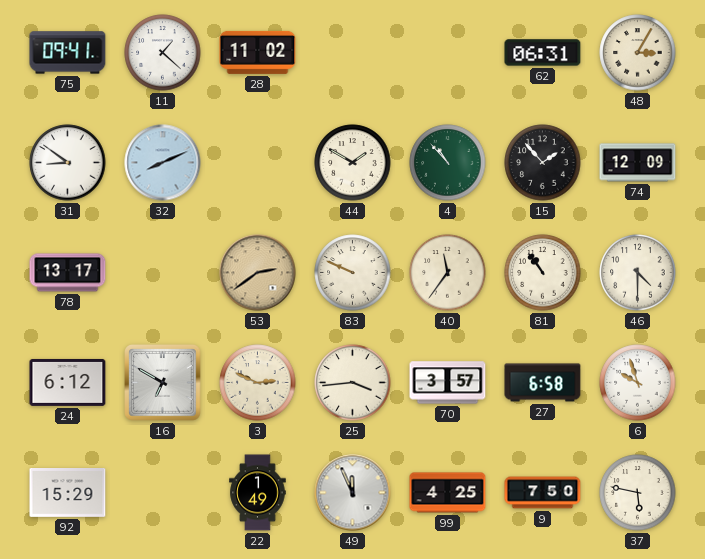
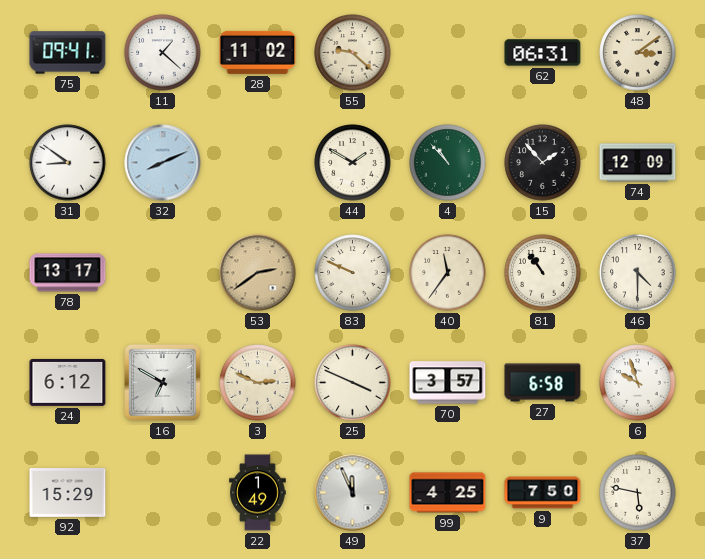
55: none -> 9:22
48: 3:05 -> 3:09
25: 3:44 -> 3:49
